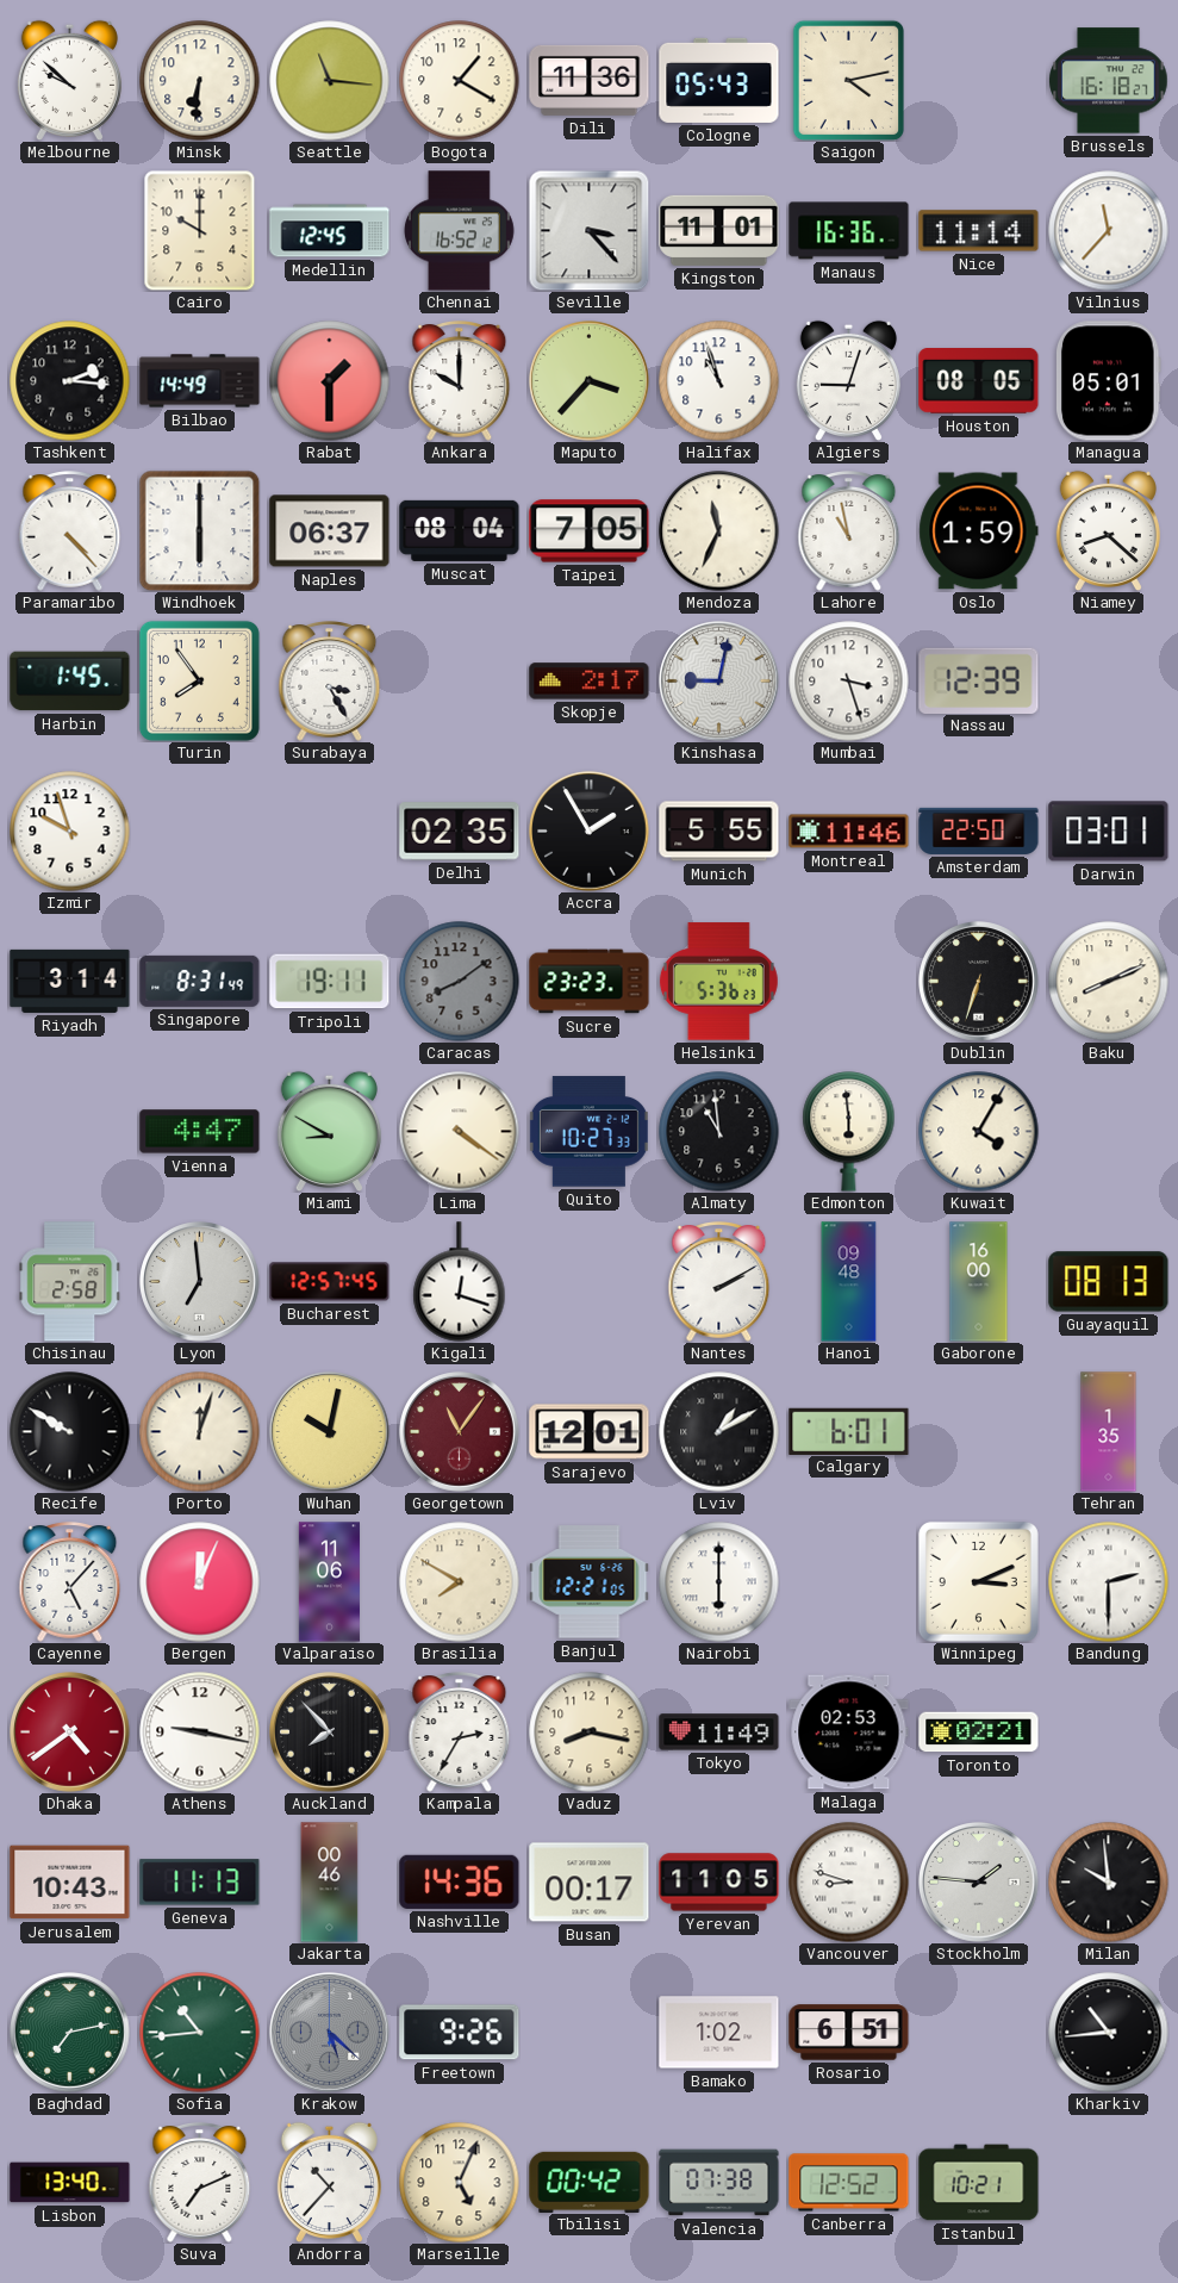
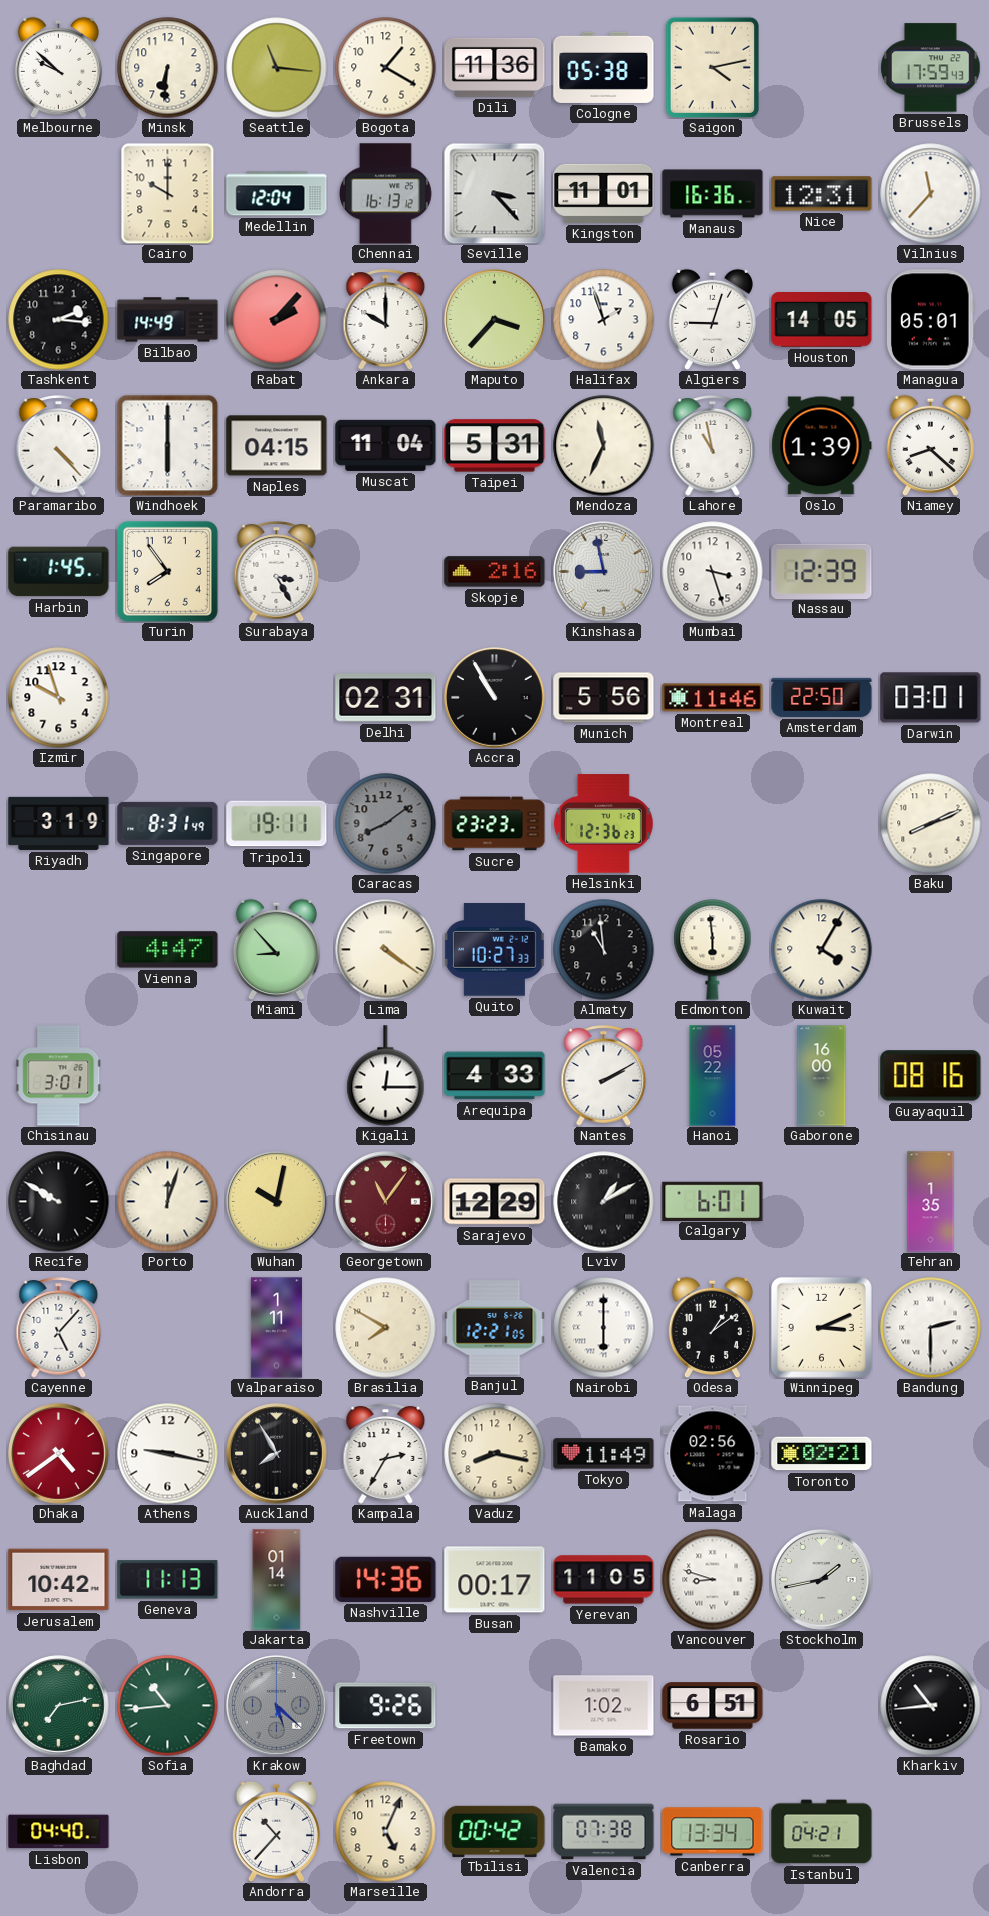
Cologne: 05:43 -> 05:38
Brussels: 16:18 -> 17:59
Medellin: 12:45 -> 12:04
Chennai: 16:52 -> 16:13
Nice: 11:14 -> 12:31
Rabat: 1:30 -> 2:07
Halifax: 10:57 -> 1:57
Houston: 08:05 -> 14:05
Naples: 06:37 -> 04:15
Muscat: 08:04 -> 11:04
Taipei: 7:05 -> 5:31
Oslo: 1:59 -> 1:39
Skopje: 2:17 -> 2:16
Kinshasa: 9:02 -> 8:58
Delhi: 02:35 -> 02:31
Accra: 1:55 -> 10:55
Munich: 5:55 -> 5:56
Riyadh: 3:14 -> 3:19
Helsinki: 5:36 -> 12:36
Dublin: 6:33 -> none
Miami: 8:50 -> 8:53
Chisinau: 2:58 -> 3:01
Lyon: 6:59 -> none
Bucharest: 12:57 -> none
Kigali: 12:18 -> 12:15
Arequipa: none -> 4:33
Hanoi: 09:48 -> 05:22
Guayaquil: 08:13 -> 08:16
Sarajevo: 12:01 -> 12:29
Bergen: 12:04 -> none
Valparaiso: 11:06 -> 1:11
Odesa: none -> 1:09
Auckland: 7:53 -> 7:55
Malaga: 02:53 -> 02:56
Jerusalem: 10:43 -> 10:42
Jakarta: 00:46 -> 01:14
Stockholm: 1:46 -> 1:43
Milan: 9:59 -> none
Lisbon: 13:40 -> 04:40
Suva: 7:11 -> none
Canberra: 12:52 -> 13:34
Istanbul: 10:21 -> 04:21
